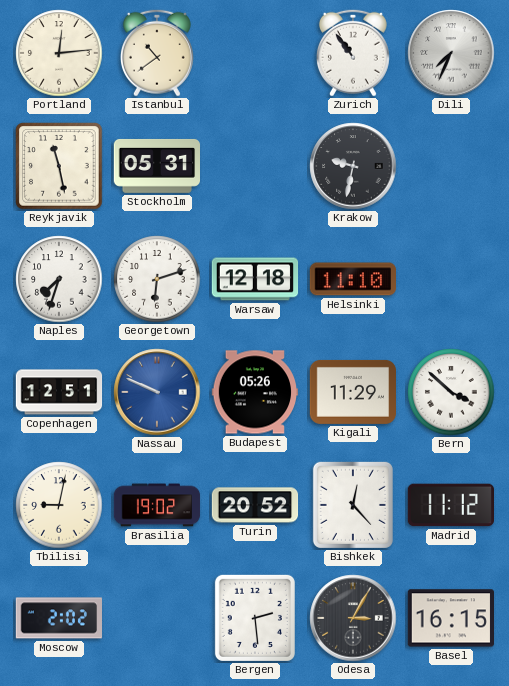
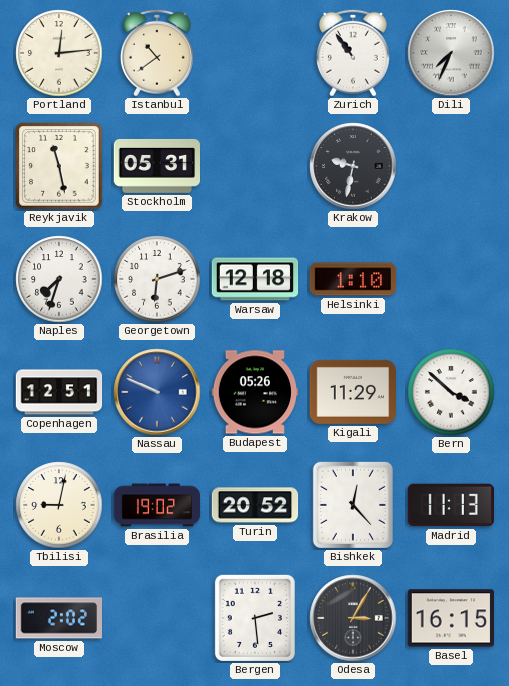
Helsinki: 11:10 -> 1:10
Madrid: 11:12 -> 11:13
